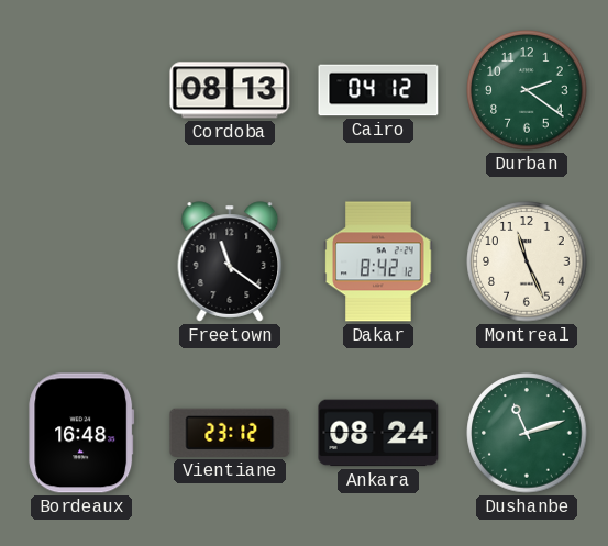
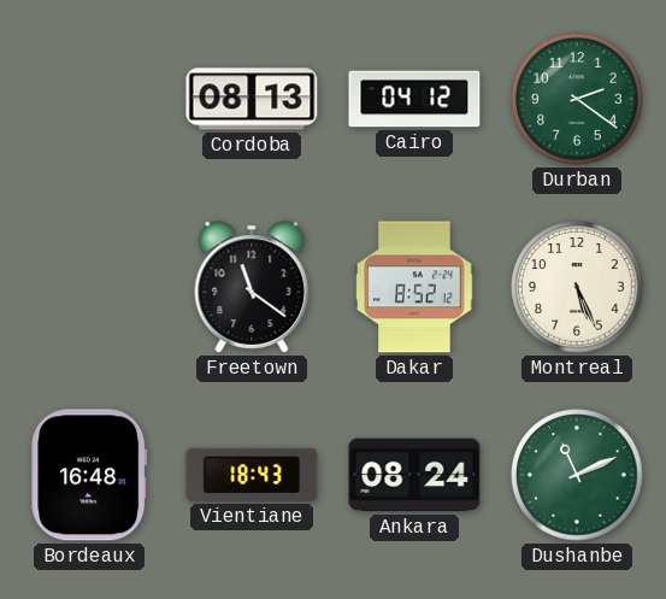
Dakar: 8:42 -> 8:52
Montreal: 11:26 -> 5:26
Vientiane: 23:12 -> 18:43
Dushanbe: 11:12 -> 11:11
